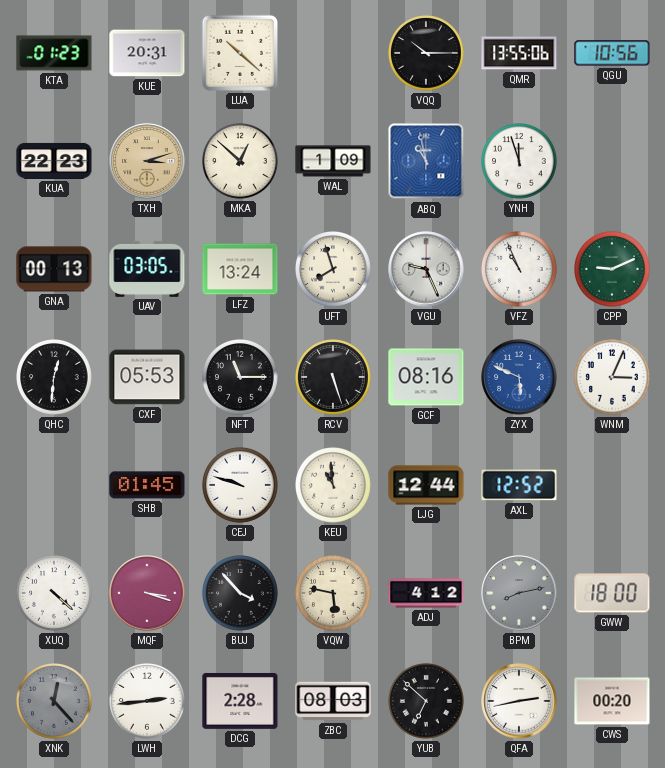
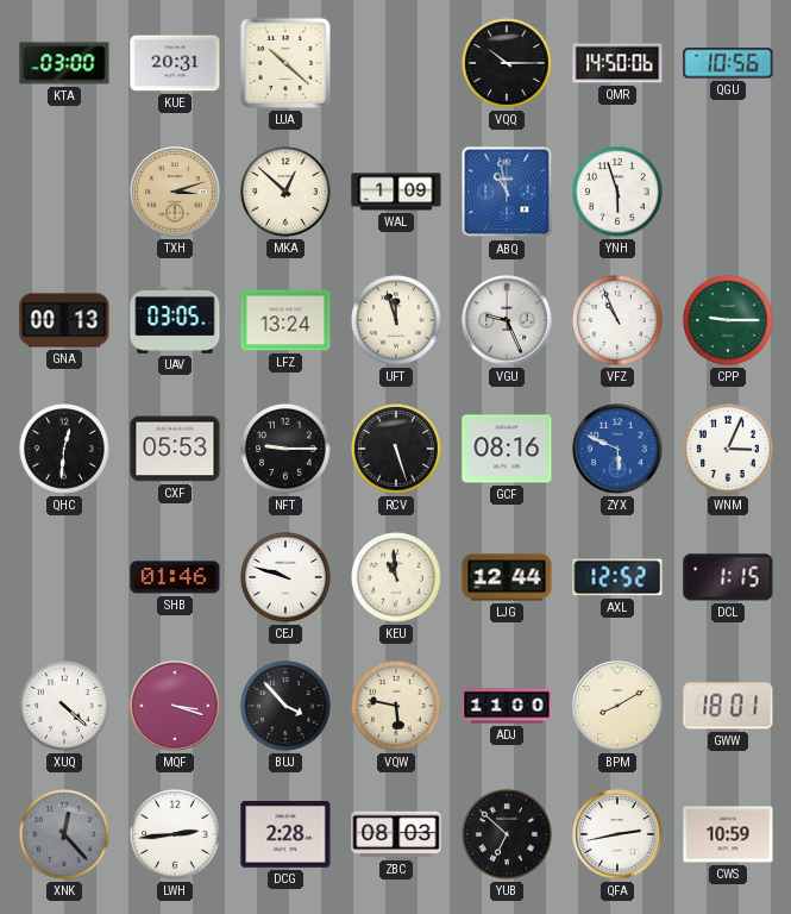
KTA: 01:23 -> 03:00
QMR: 13:55 -> 14:50
KUA: 22:23 -> none
YNH: 11:57 -> 5:57
UFT: 7:57 -> 11:57
CPP: 9:11 -> 9:15
NFT: 11:15 -> 9:15
SHB: 01:45 -> 01:46
DCL: none -> 1:15
ADJ: 4:12 -> 11:00
BPM: 8:13 -> 8:10
BPM dial: grey -> cream
GWW: 18:00 -> 18:01
CWS: 00:20 -> 10:59
